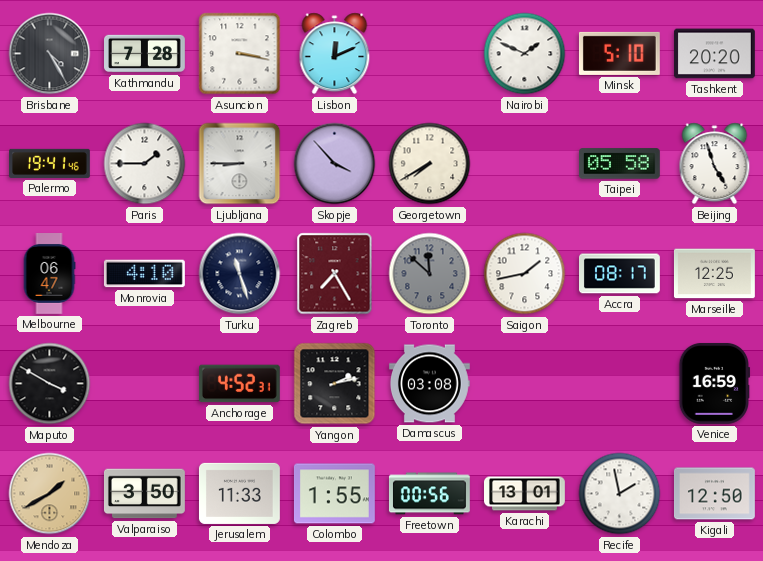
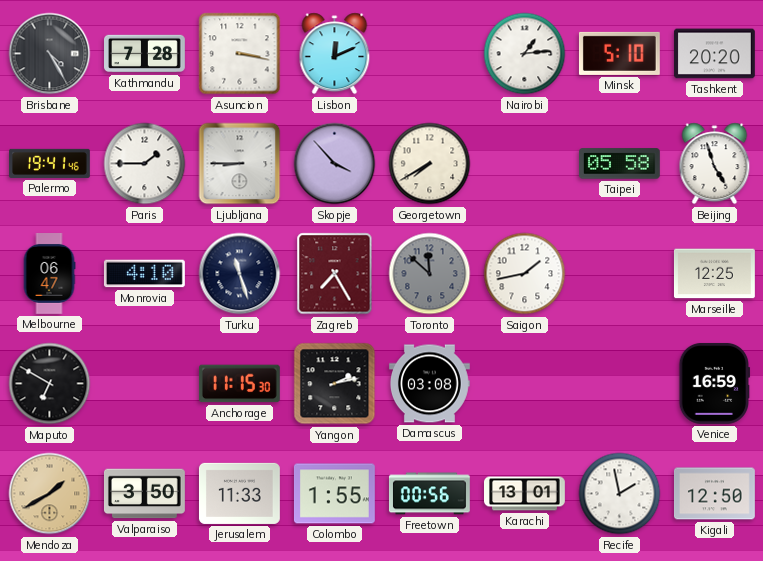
Nairobi: 1:49 -> 1:14
Accra: 08:17 -> none
Maputo: 3:50 -> 6:50
Anchorage: 4:52 -> 11:15
